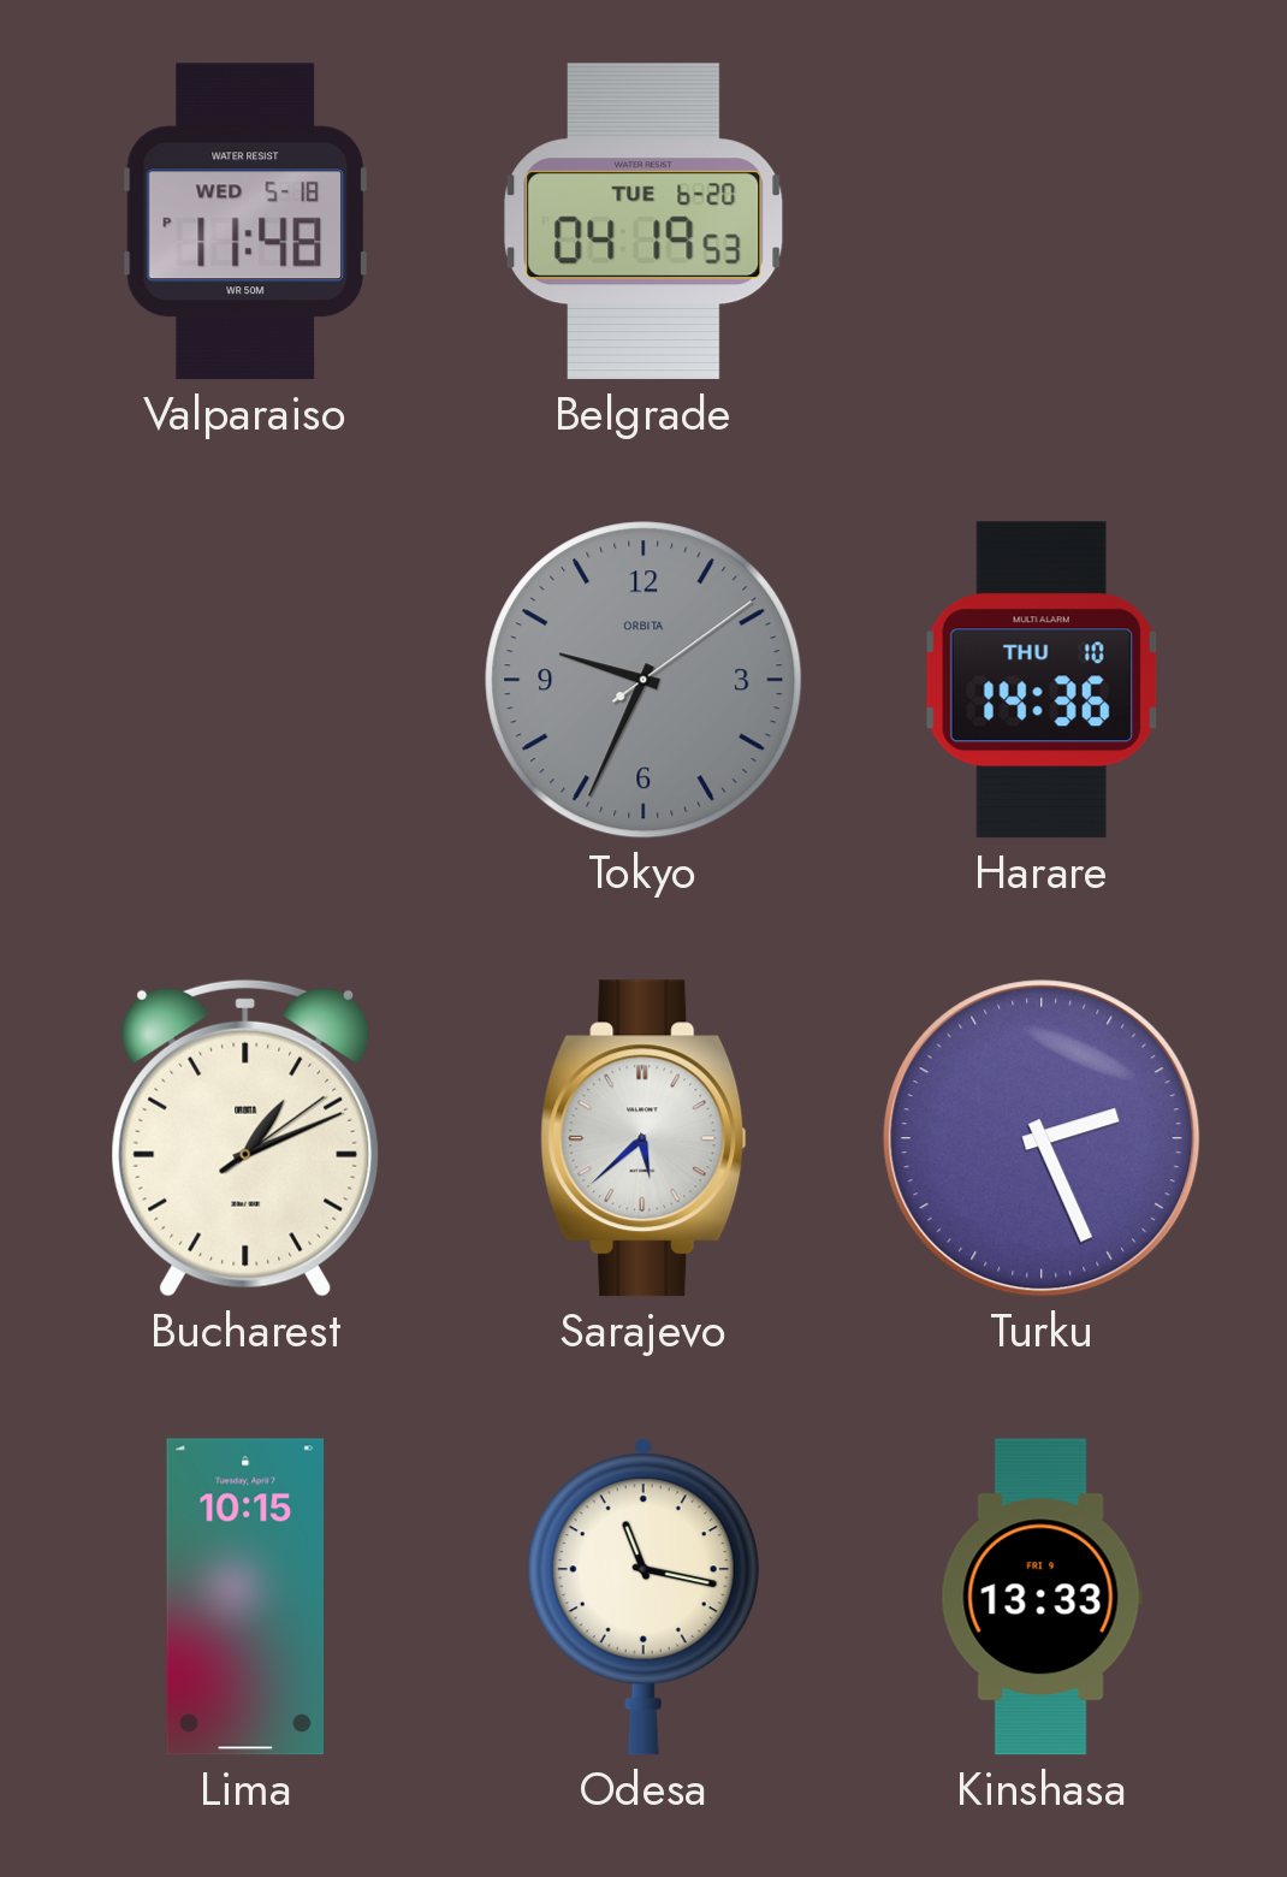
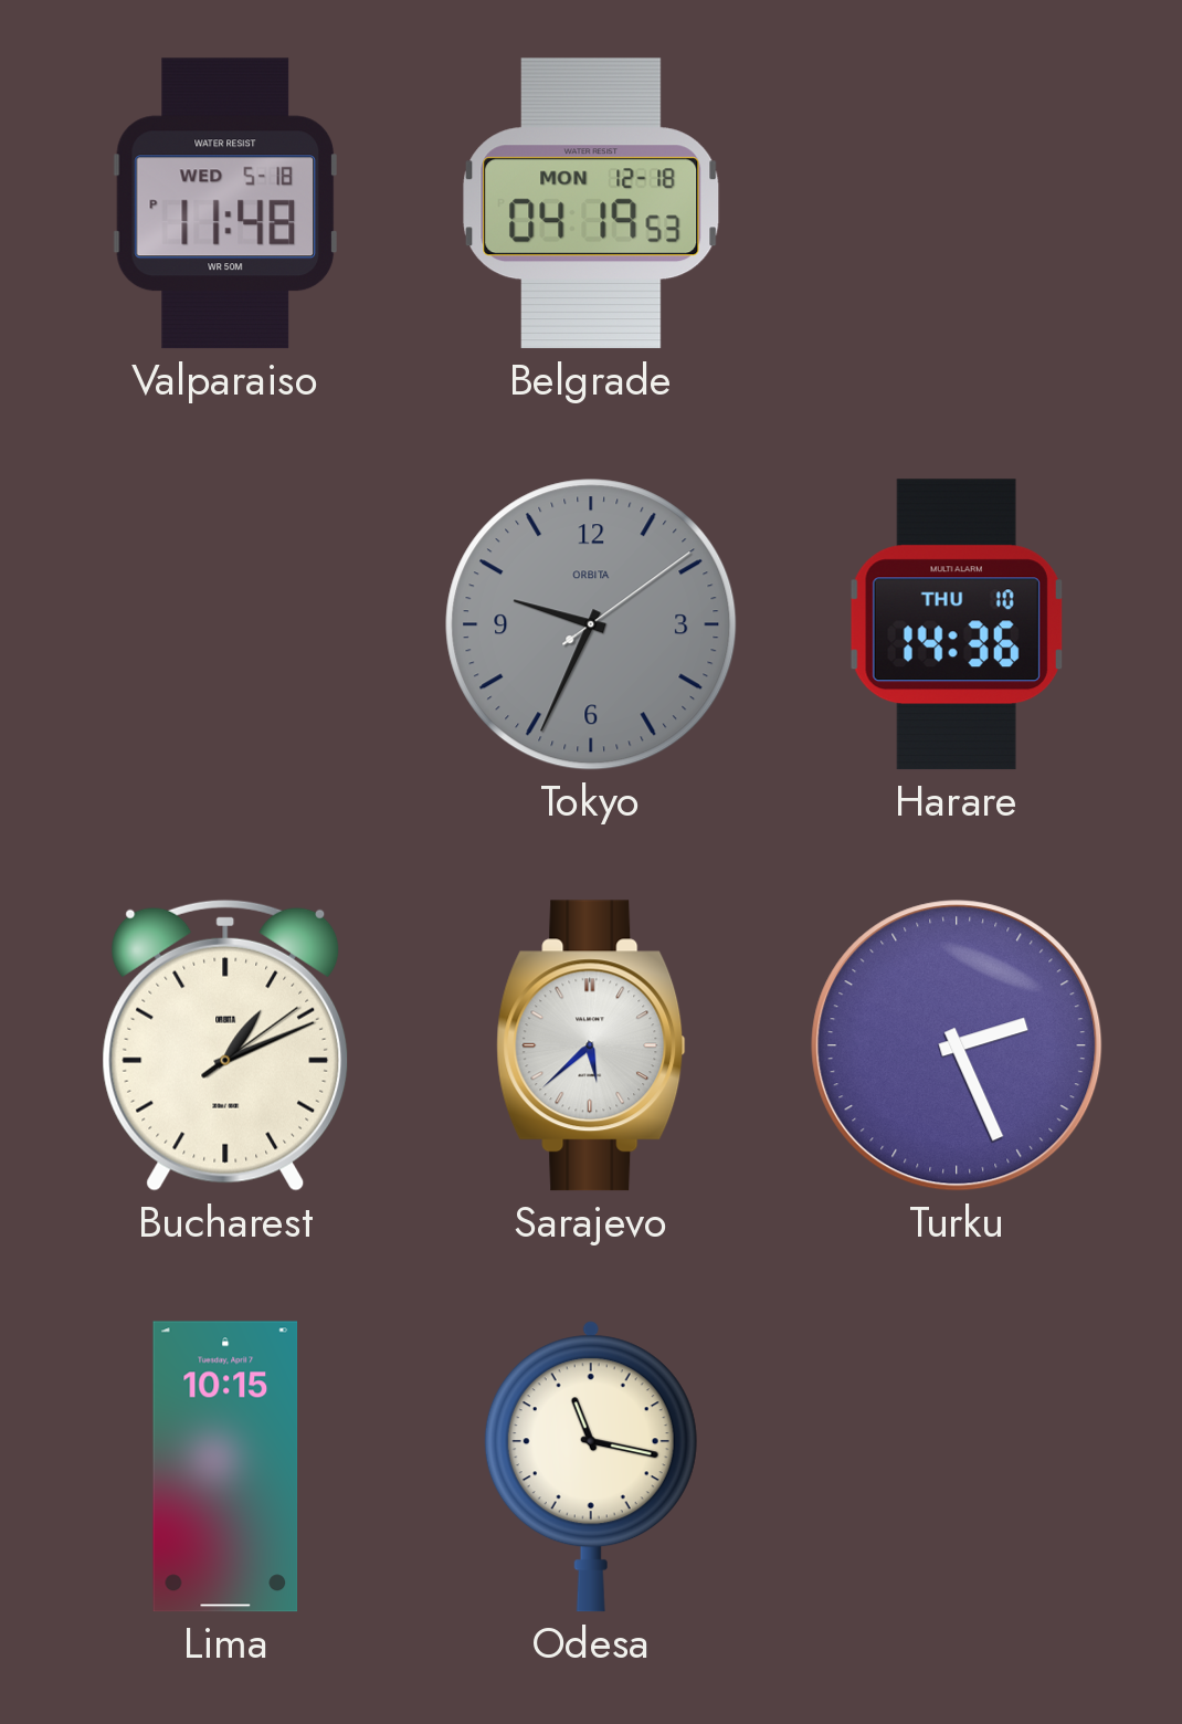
Belgrade date: TUE 6-20 -> MON 12-18
Kinshasa: 13:33 -> none
